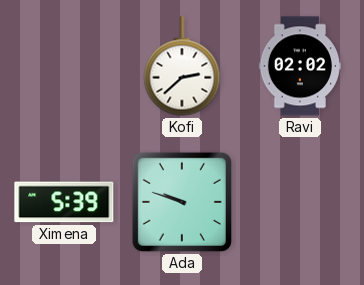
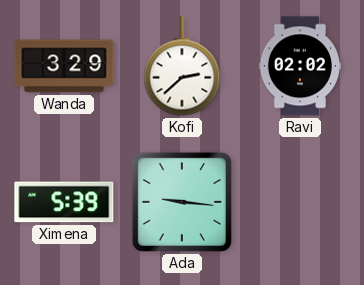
Wanda: none -> 3:29
Ada: 9:48 -> 9:16
